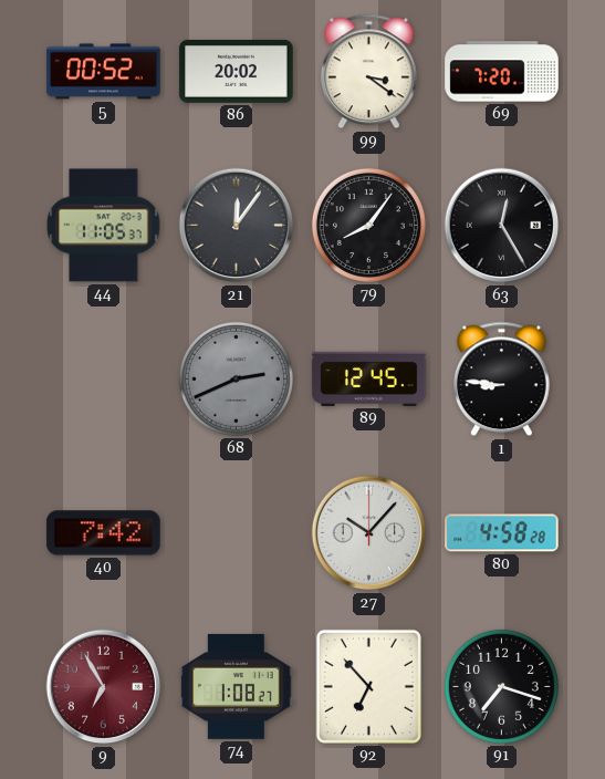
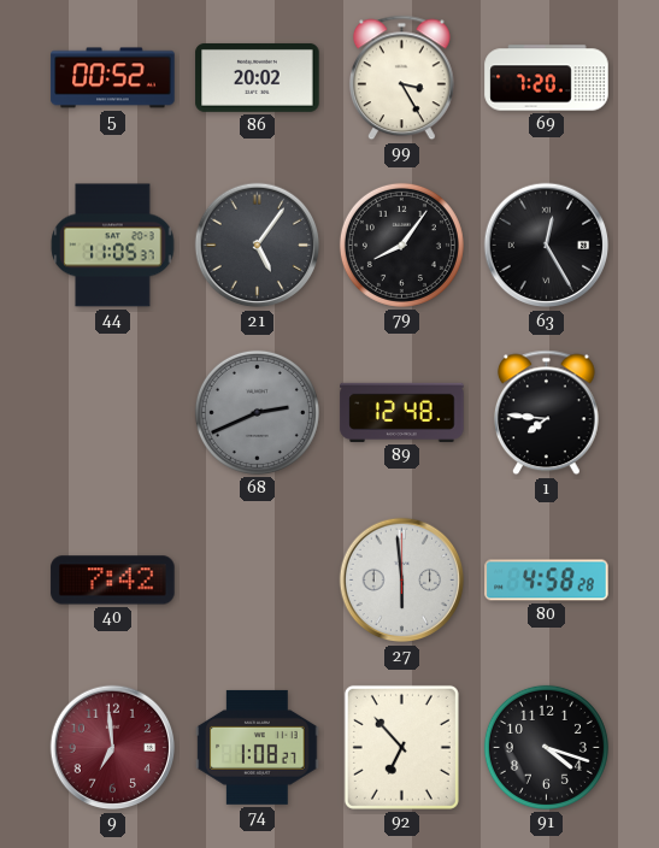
99: 3:21 -> 3:25
21: 12:06 -> 5:06
89: 12:45 -> 12:48
1: 8:46 -> 7:46
27: 10:07 -> 5:59
9: 6:55 -> 6:59
91: 7:18 -> 4:18
